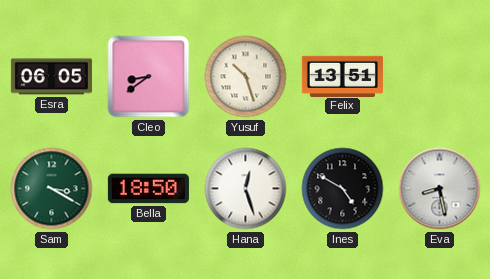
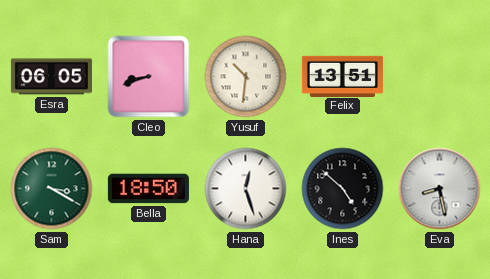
Cleo: 8:39 -> 8:42
Yusuf: 10:27 -> 10:31
Ines: 4:50 -> 4:52
